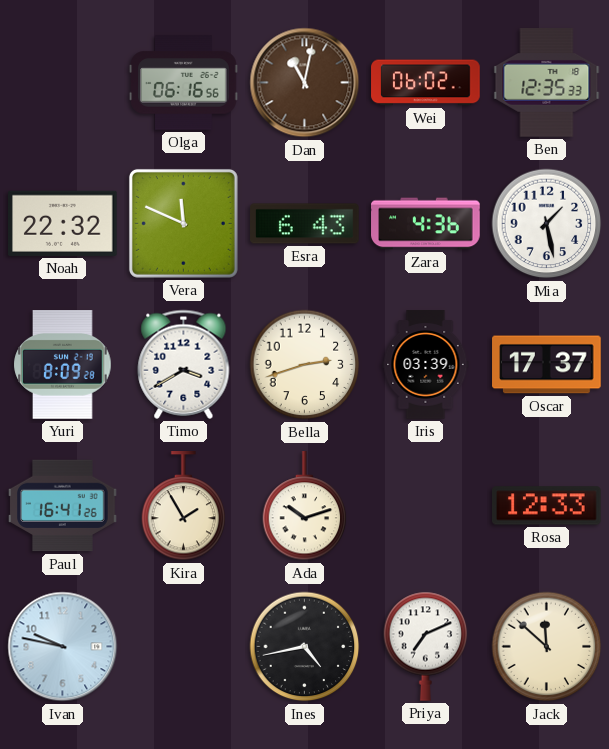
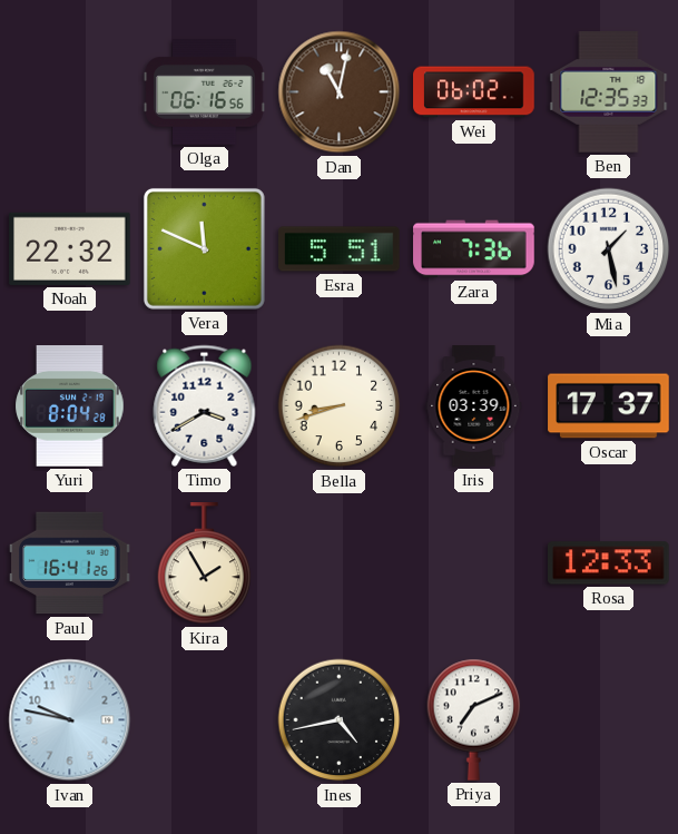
Esra: 6:43 -> 5:51
Zara: 4:36 -> 7:36
Yuri: 8:09 -> 8:04
Bella: 2:42 -> 8:42
Ada: 10:12 -> none
Jack: 11:52 -> none
